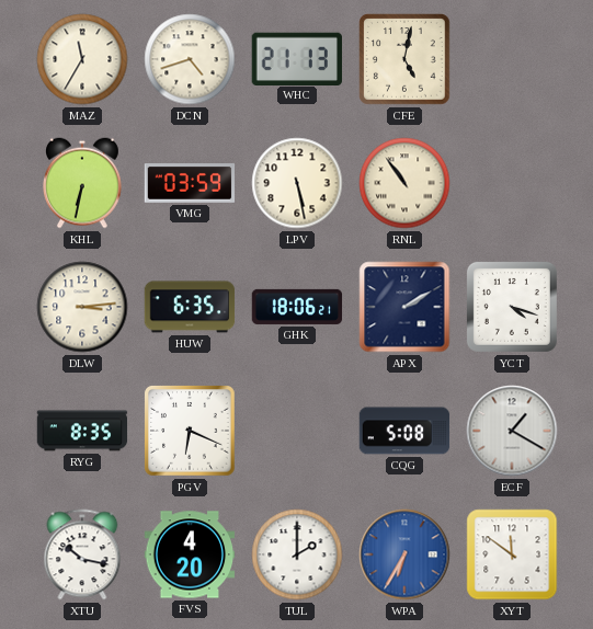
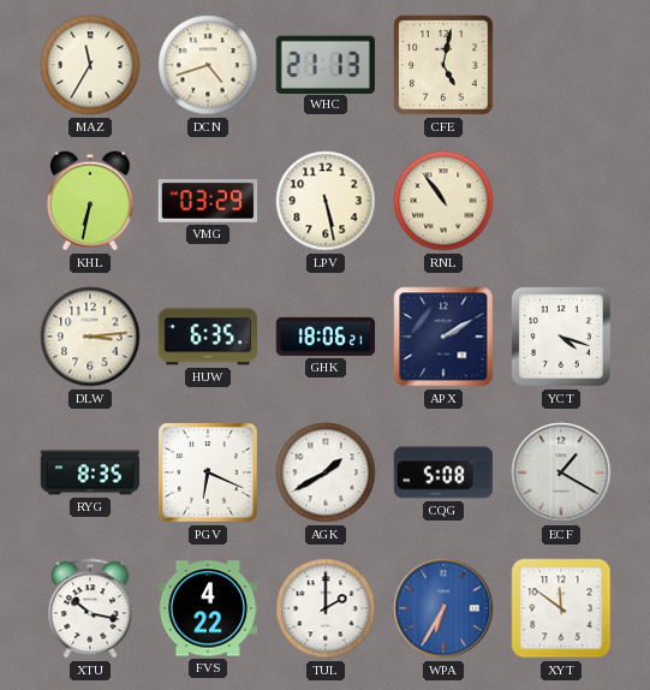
VMG: 03:59 -> 03:29
AGK: none -> 1:40
FVS: 4:20 -> 4:22
